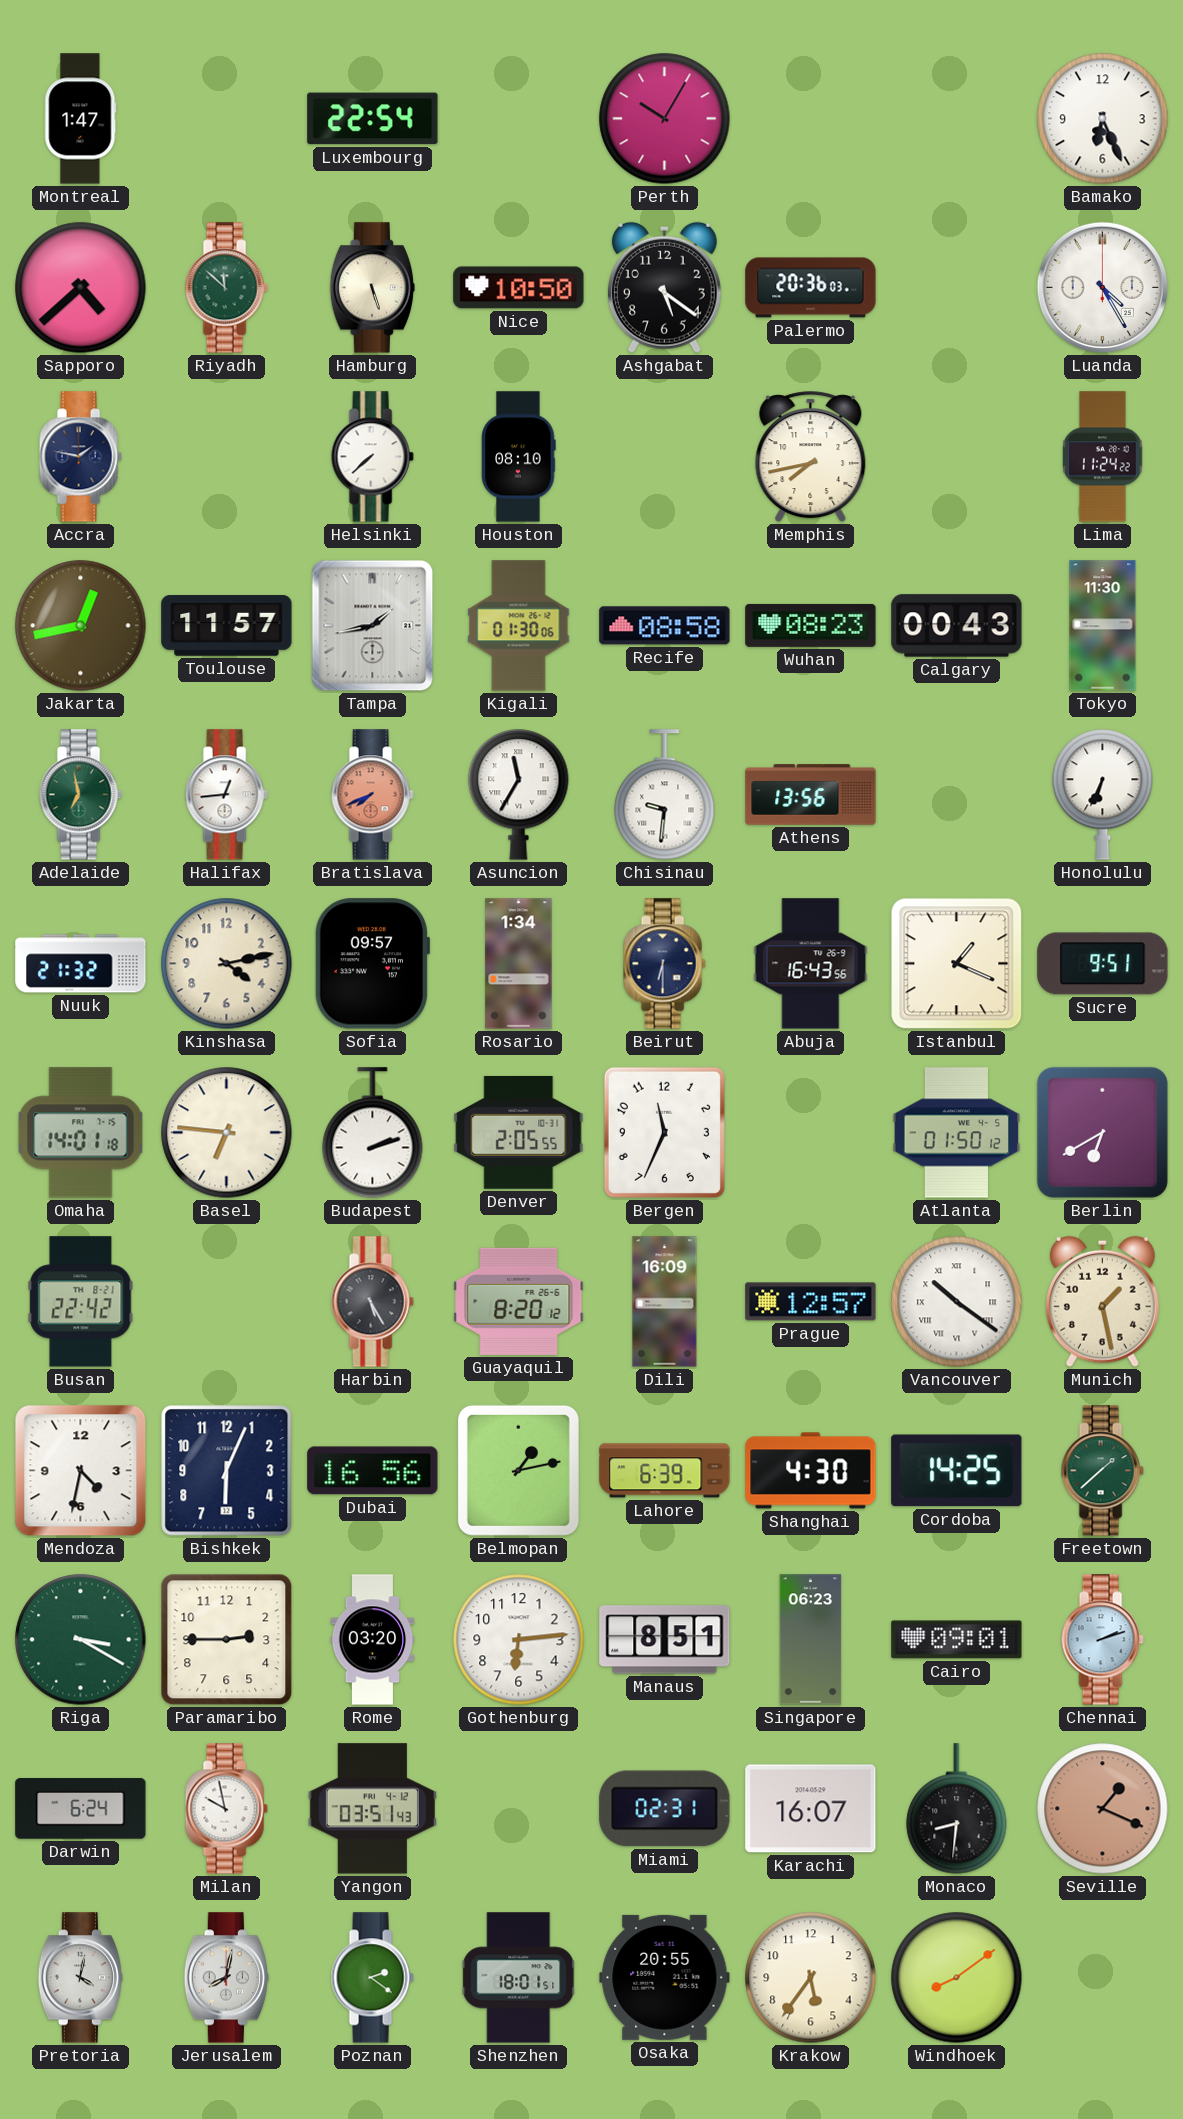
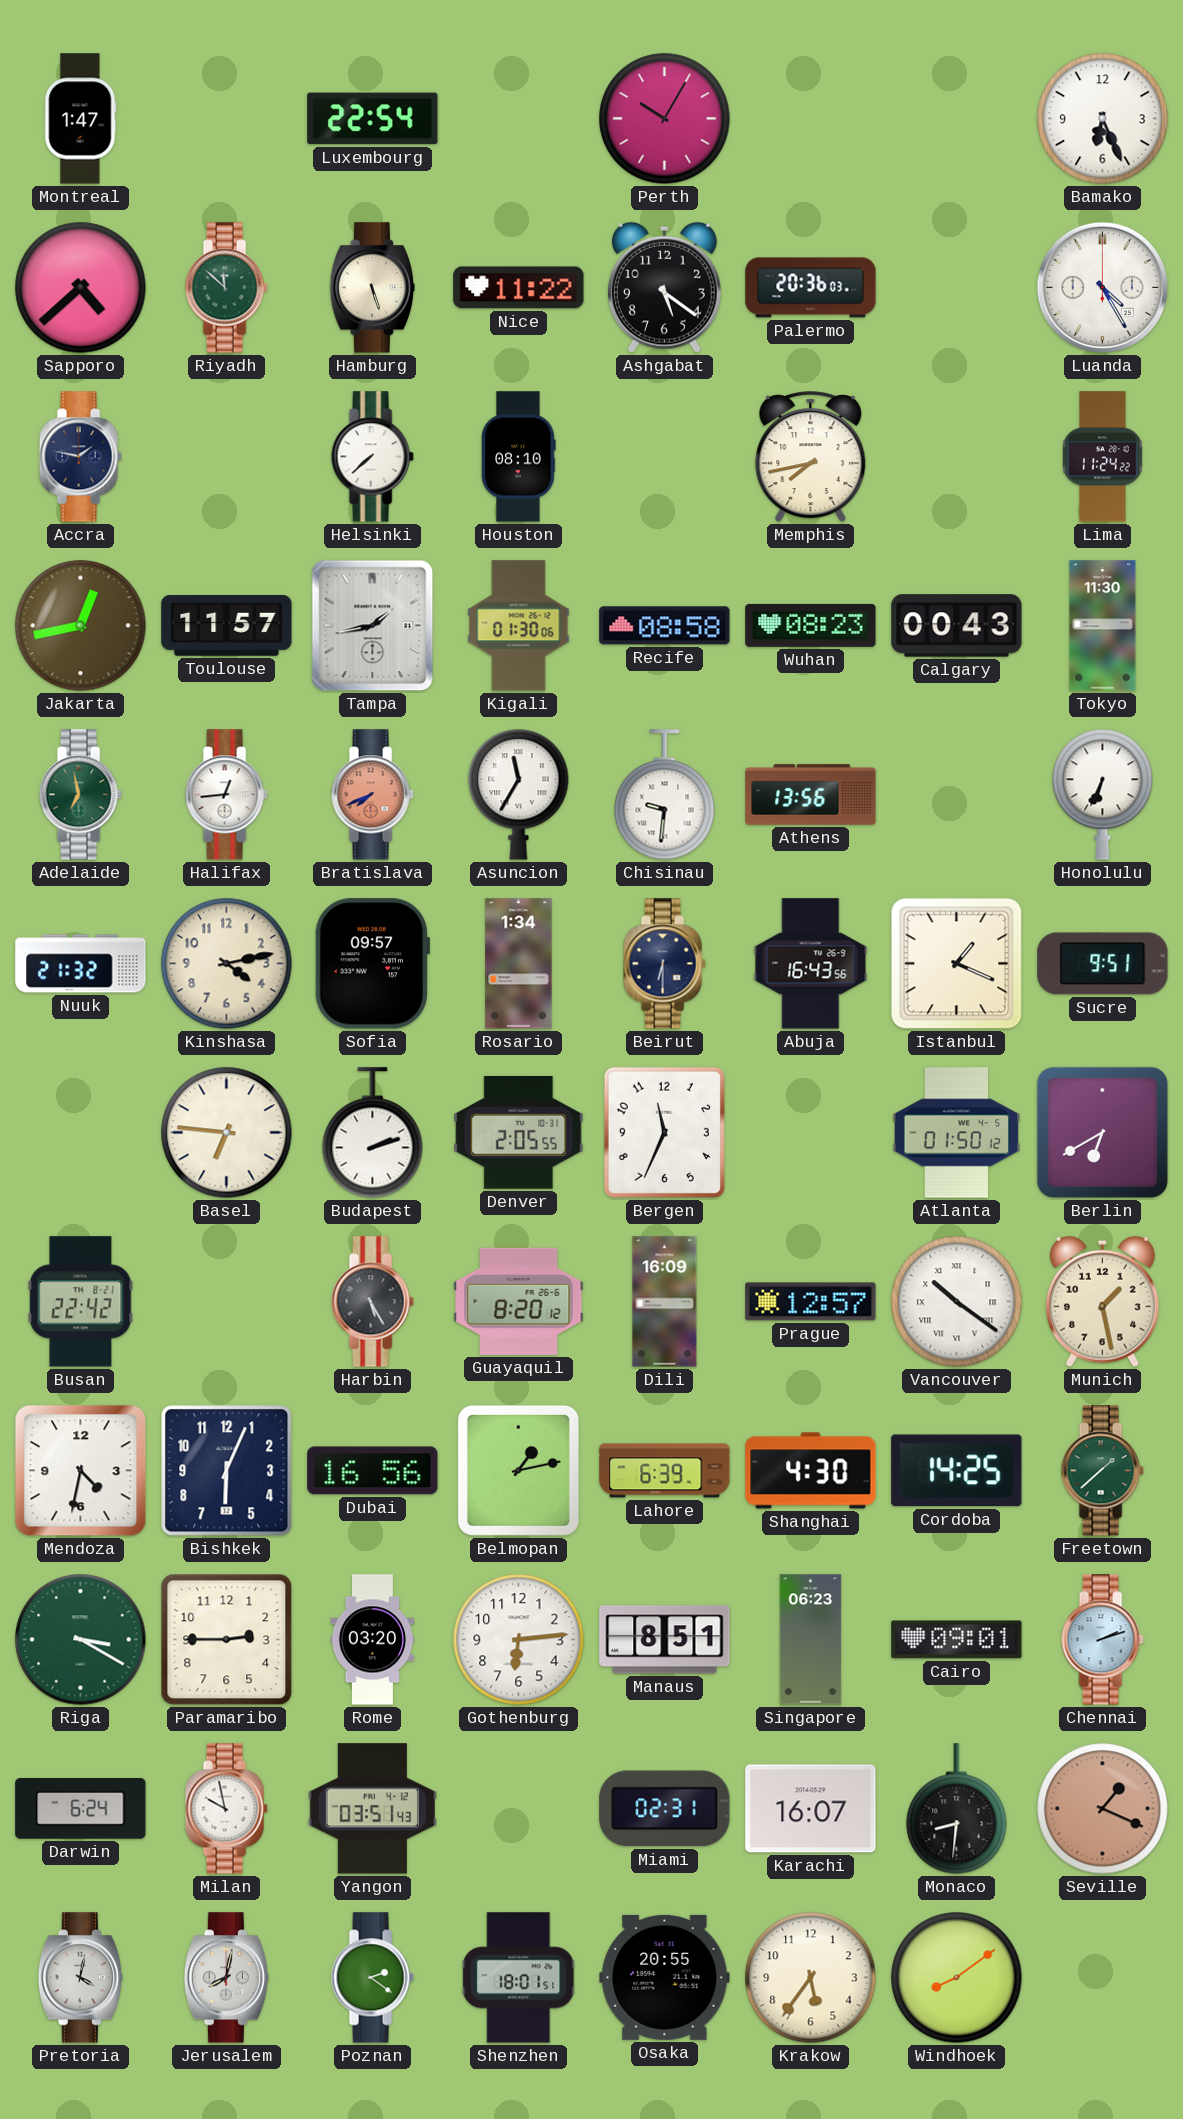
Nice: 10:50 -> 11:22
Omaha: 14:01 -> none
